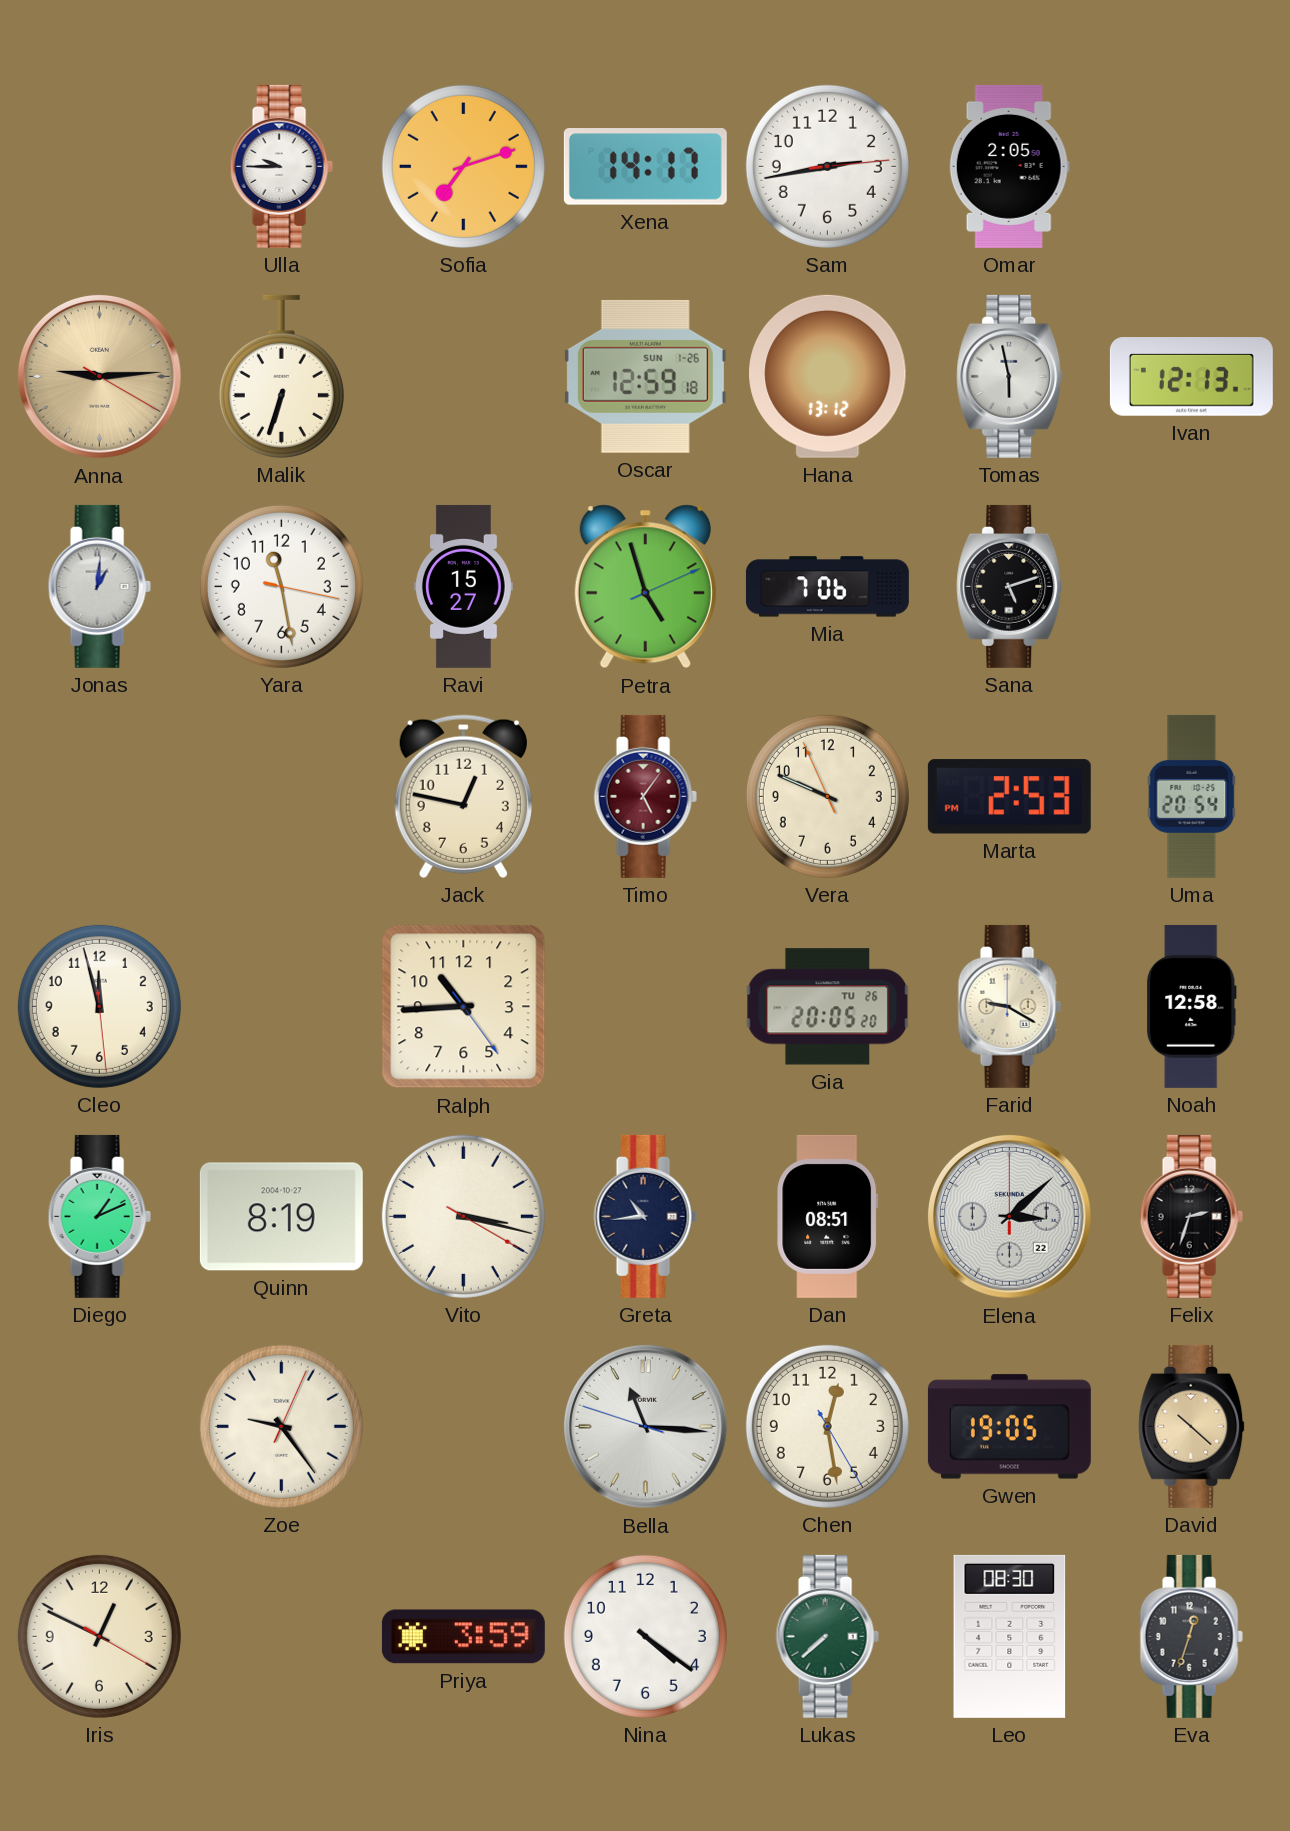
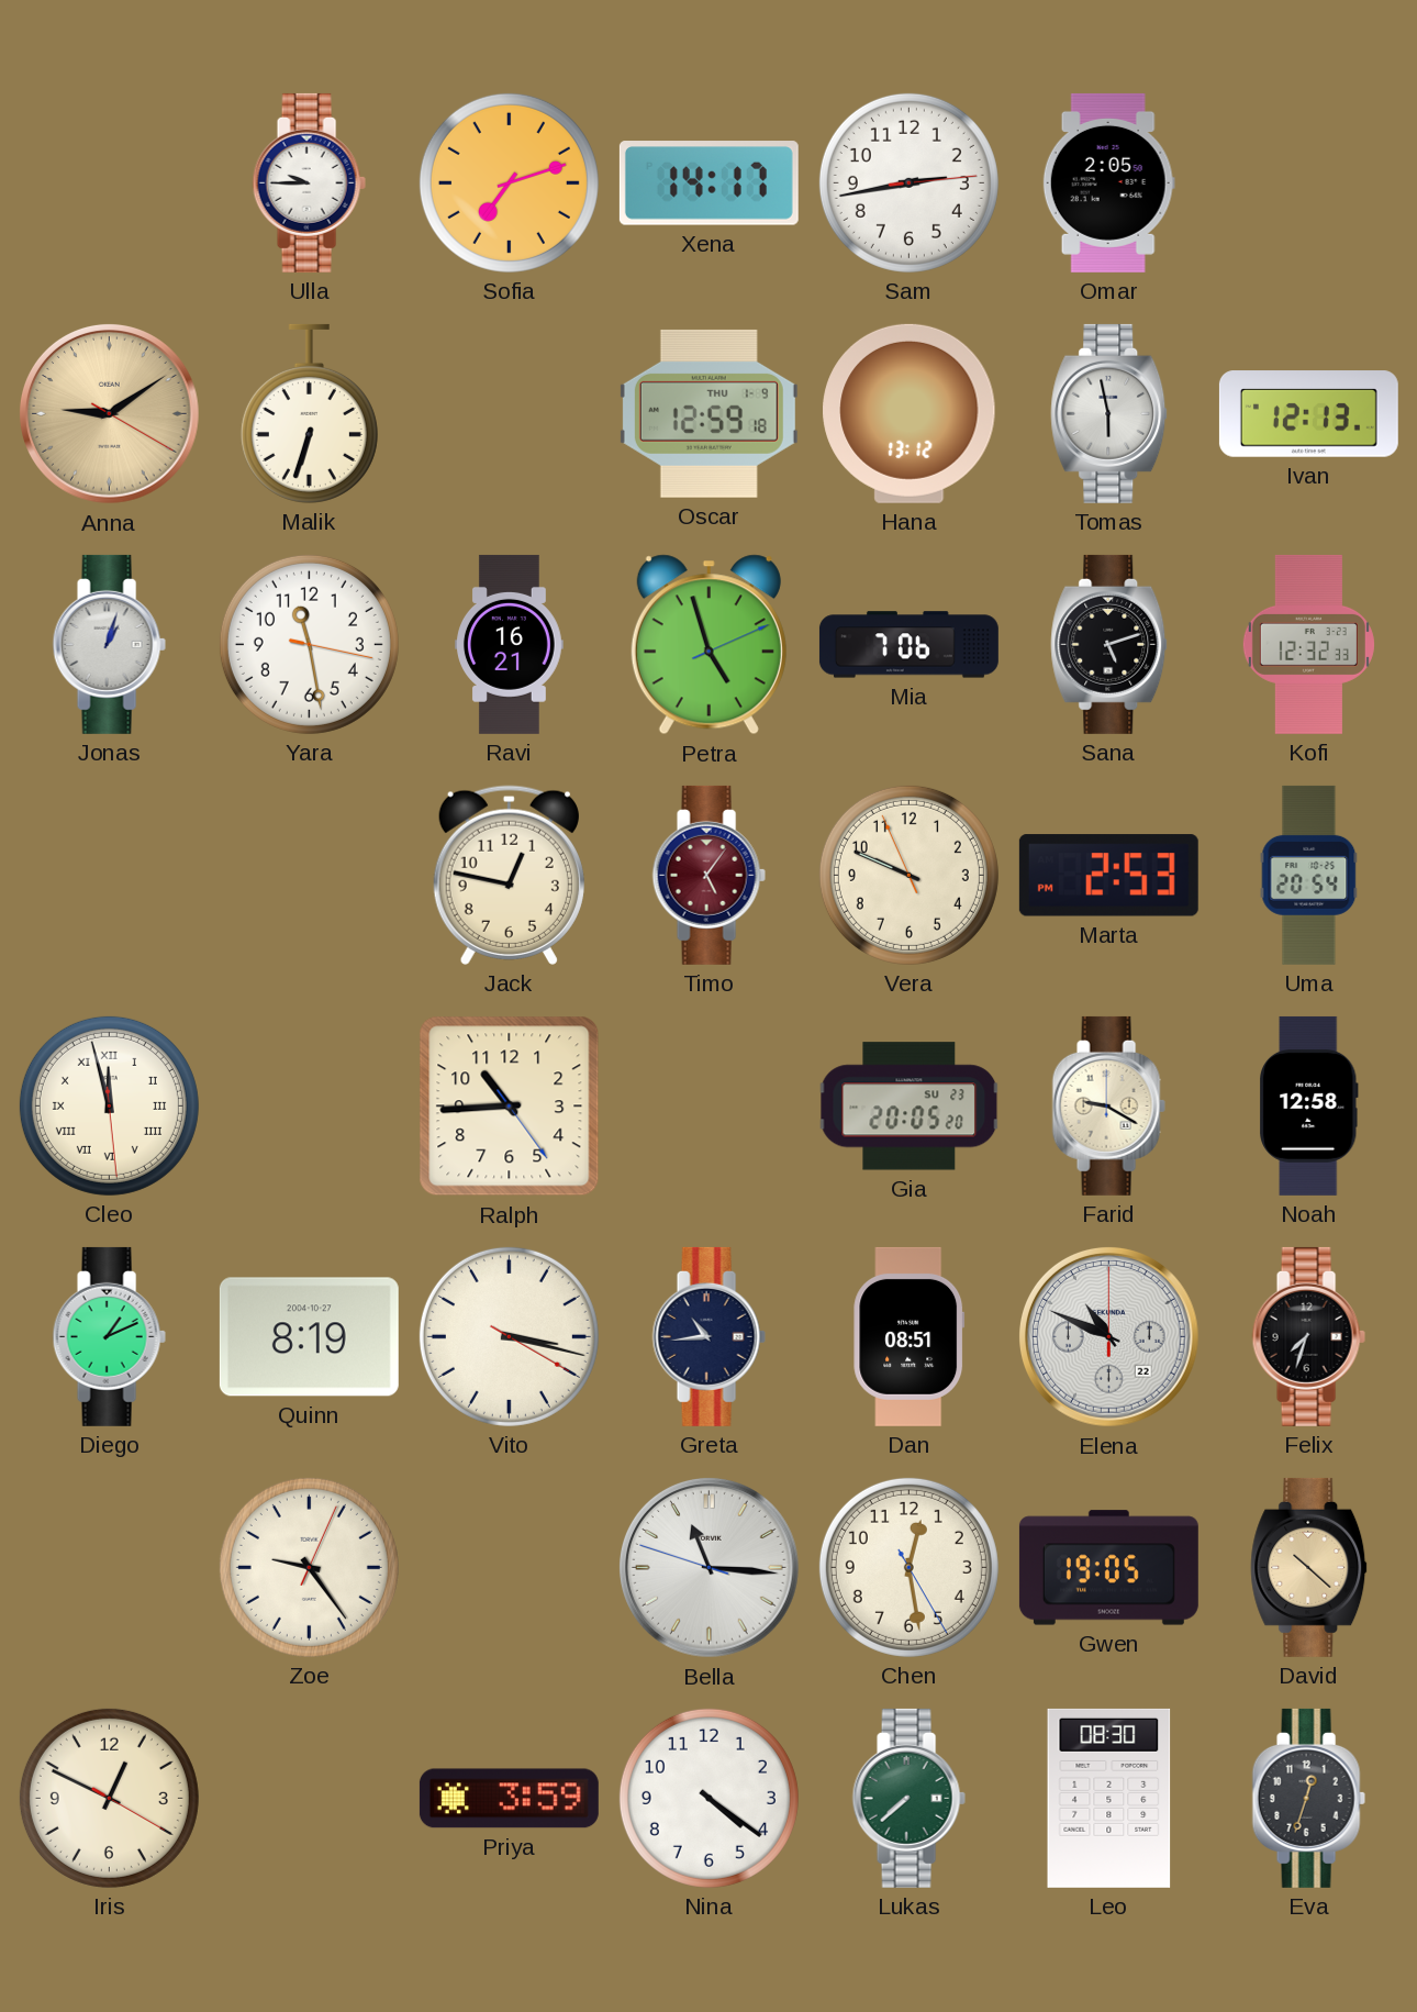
Anna: 9:14 -> 9:09
Oscar date: SUN 1-26 -> THU 1-9
Jonas: 1:01 -> 1:03
Ravi: 15:27 -> 16:21
Kofi: none -> 12:32
Cleo numerals: Arabic -> Roman
Gia date: TU 26 -> SU 23
Elena: 3:08 -> 10:49
Felix: 2:33 -> 7:33
